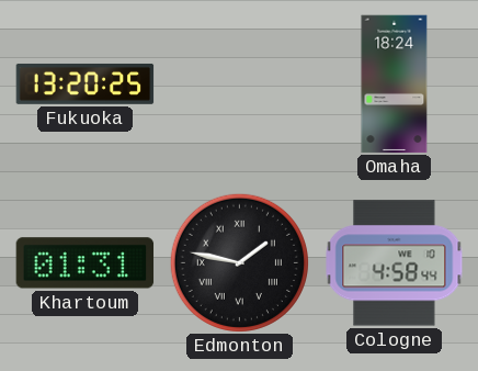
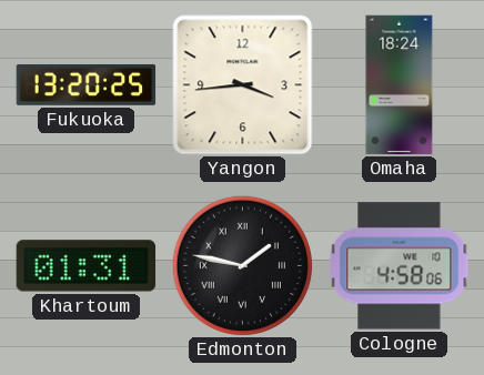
Yangon: none -> 3:44
Cologne: 4:58:44 -> 4:58:06
